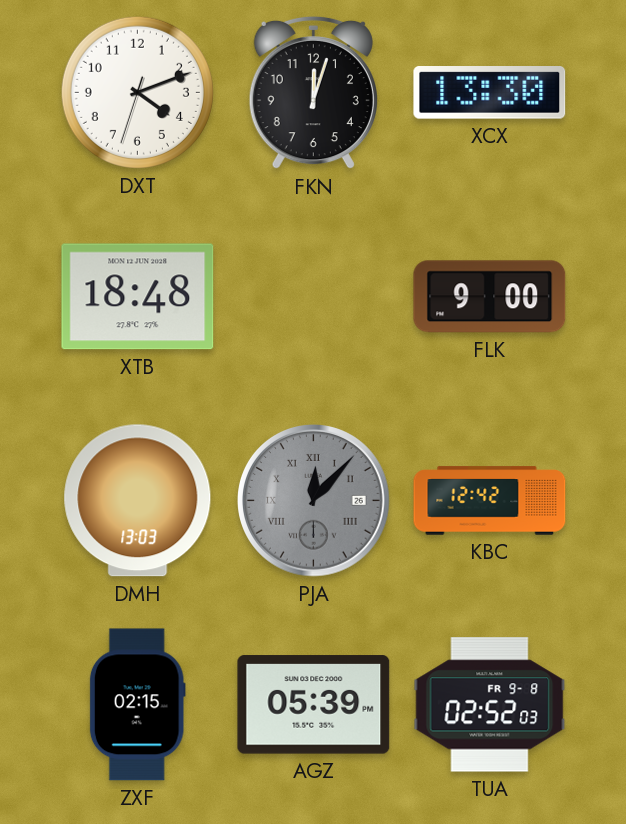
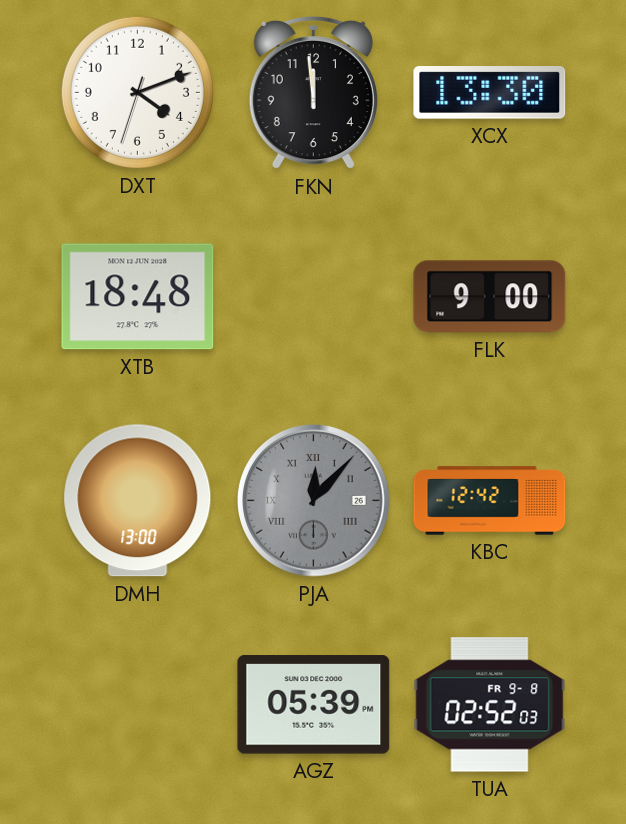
FKN: 12:03 -> 11:59
DMH: 13:03 -> 13:00
ZXF: 02:15 -> none
